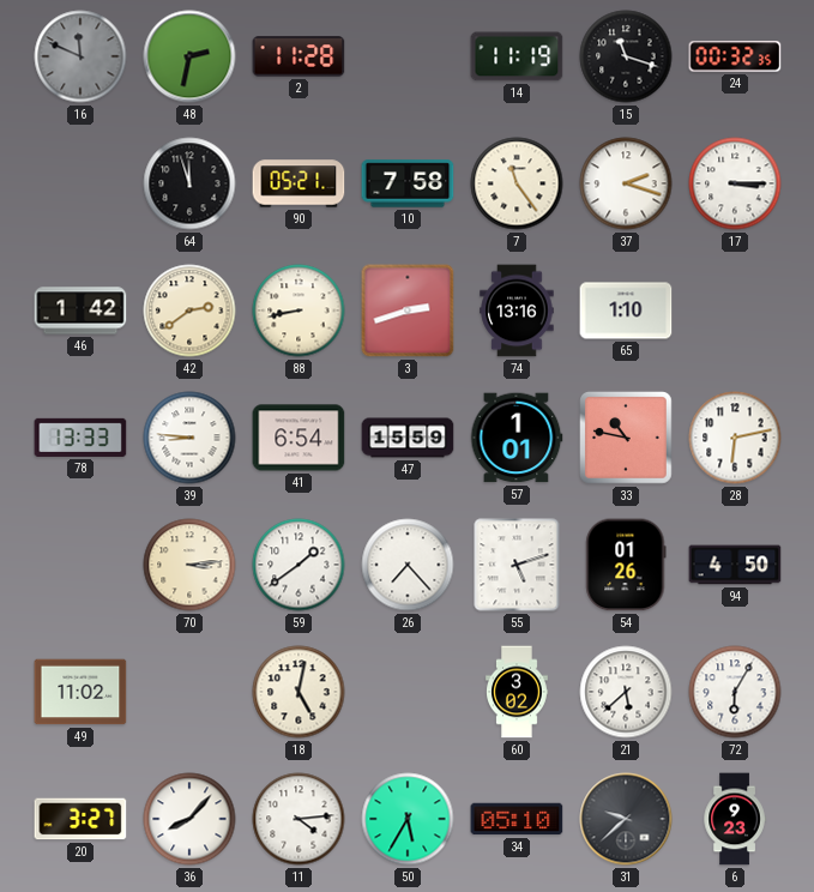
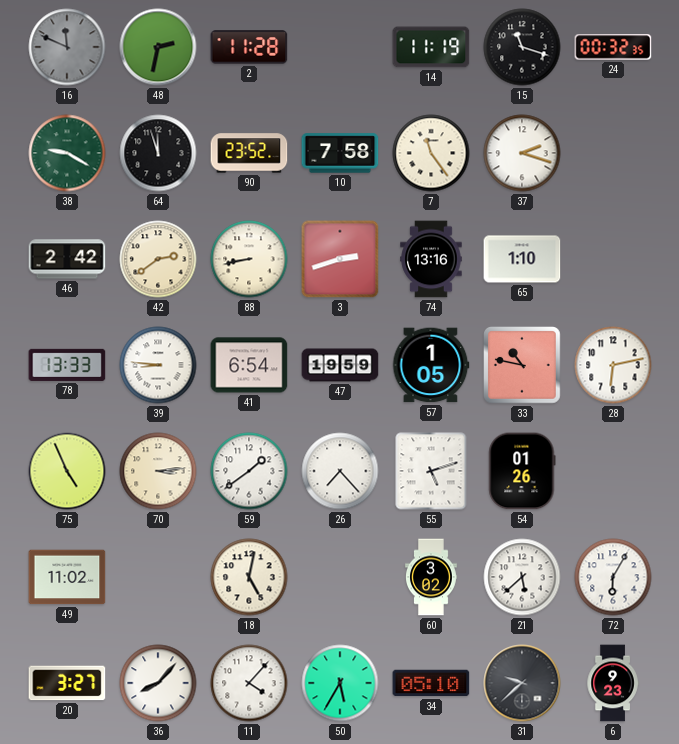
38: none -> 9:20
90: 05:21 -> 23:52
17: 3:15 -> none
46: 1:42 -> 2:42
47: 15:59 -> 19:59
57: 1:01 -> 1:05
75: none -> 4:56
94: 4:50 -> none
11: 4:14 -> 4:07
